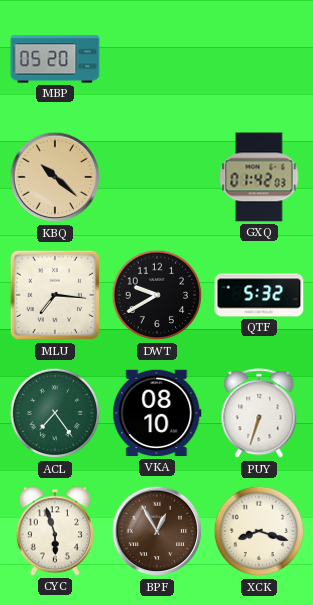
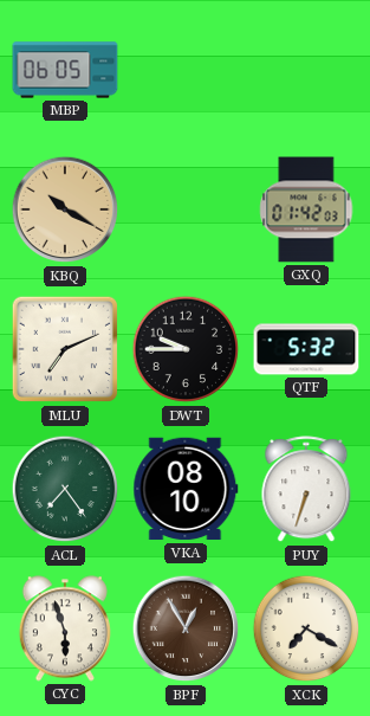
MBP: 05:20 -> 06:05
KBQ: 10:22 -> 10:20
MLU: 7:16 -> 7:11
DWT: 9:40 -> 9:45
XCK: 8:18 -> 7:20
